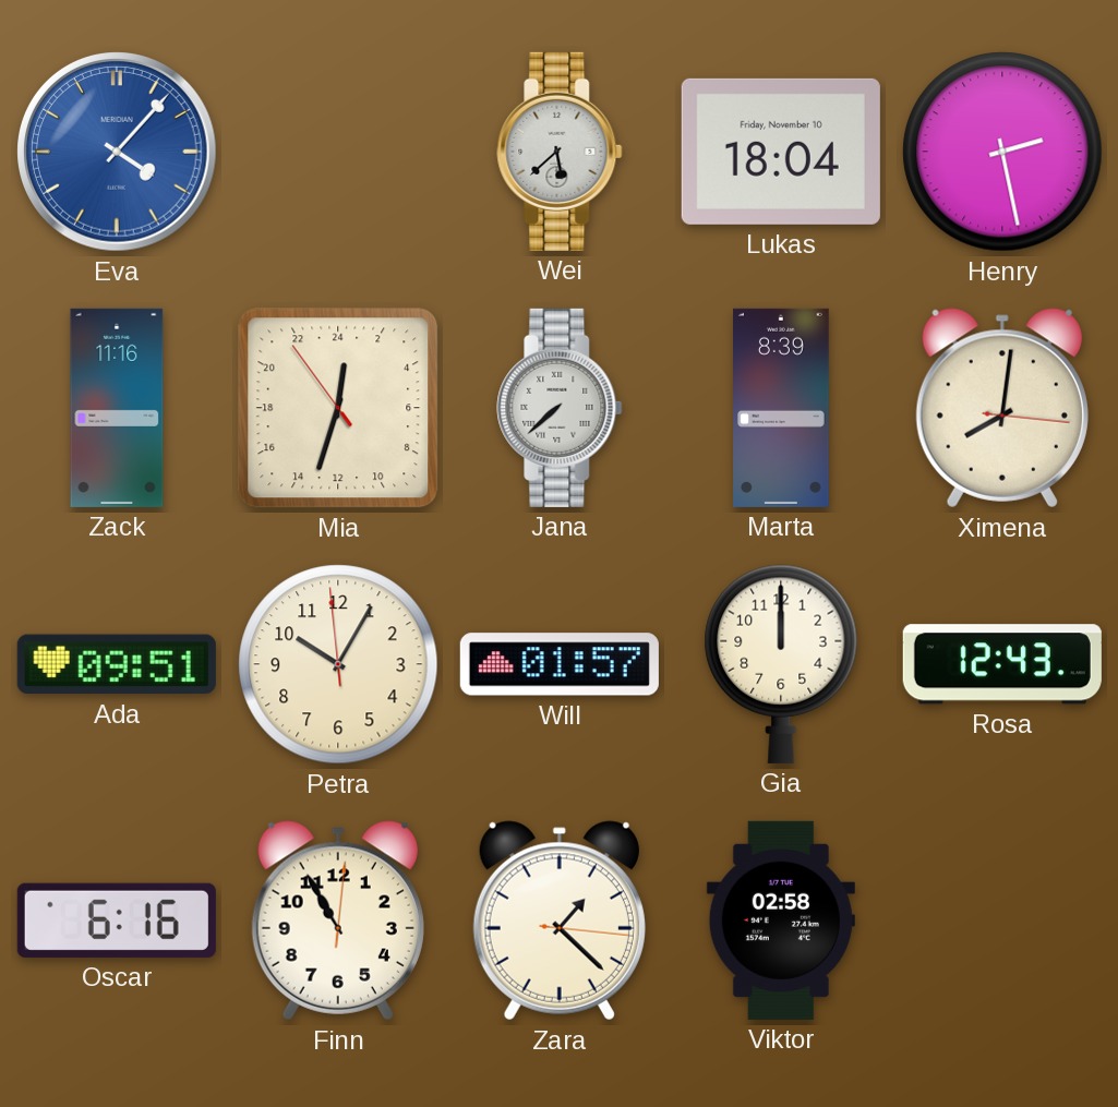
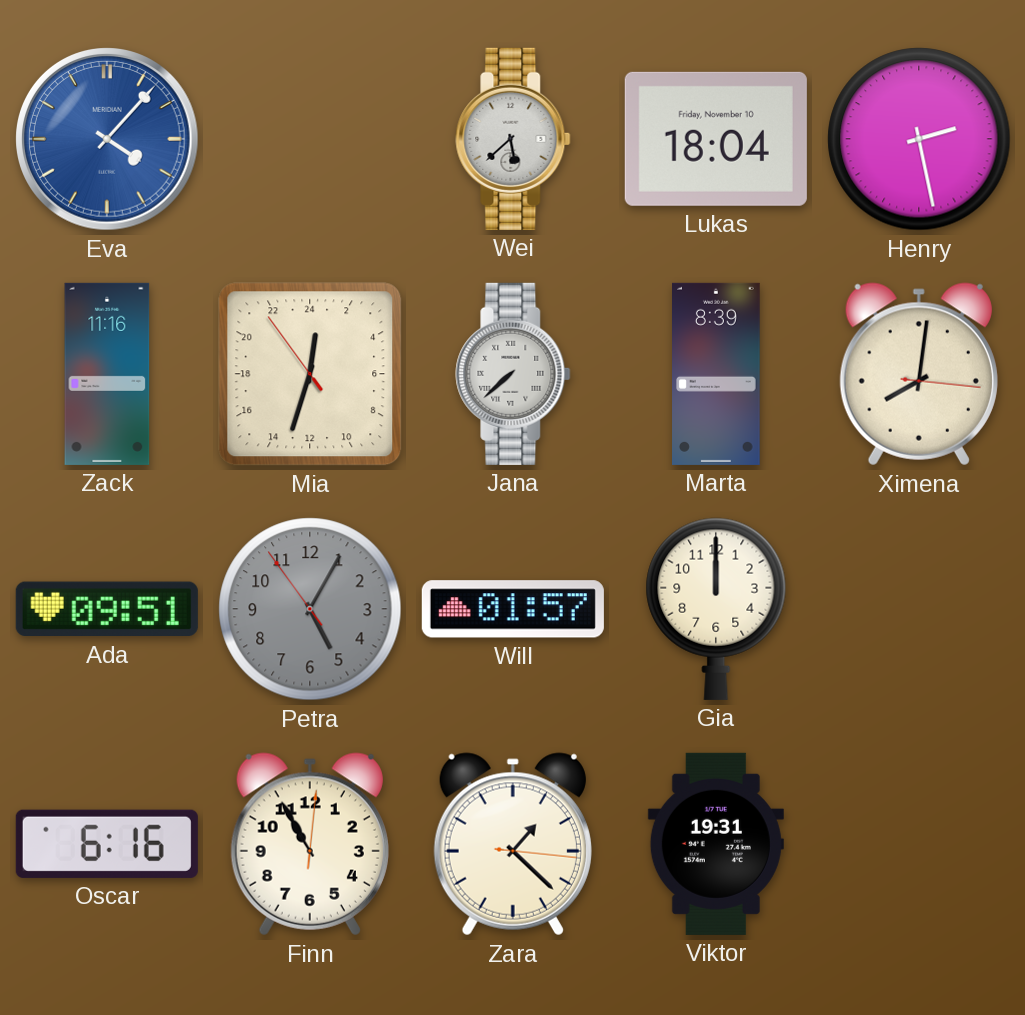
Petra: 10:04 -> 5:04
Petra dial: cream -> grey
Rosa: 12:43 -> none
Viktor: 02:58 -> 19:31
